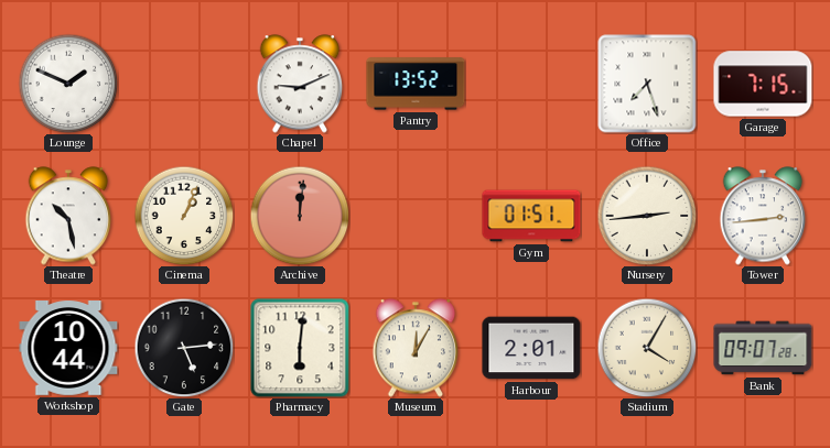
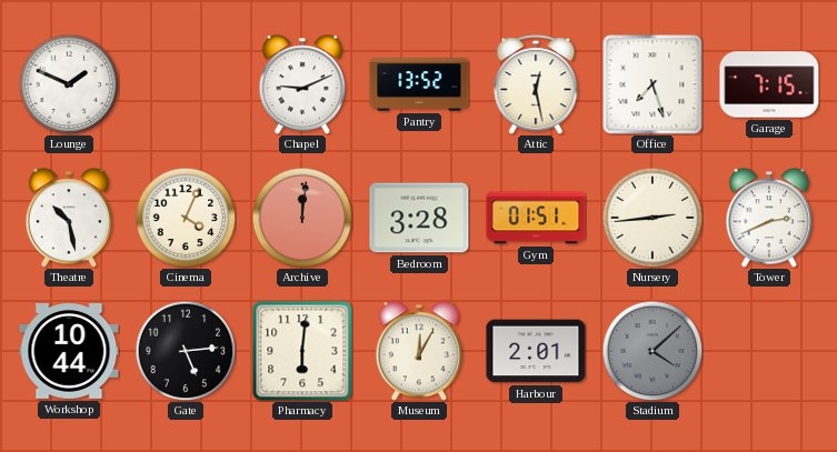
Attic: none -> 12:28
Cinema: 1:04 -> 4:04
Bedroom: none -> 3:28
Tower: 2:44 -> 2:41
Stadium: 4:05 -> 4:08
Stadium dial: cream -> grey
Bank: 09:07 -> none
